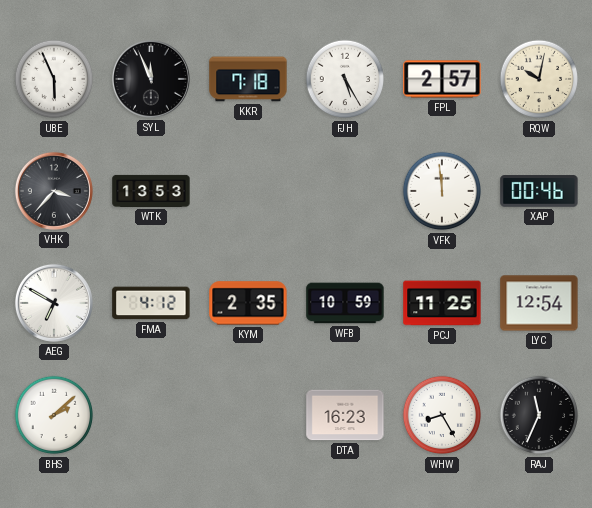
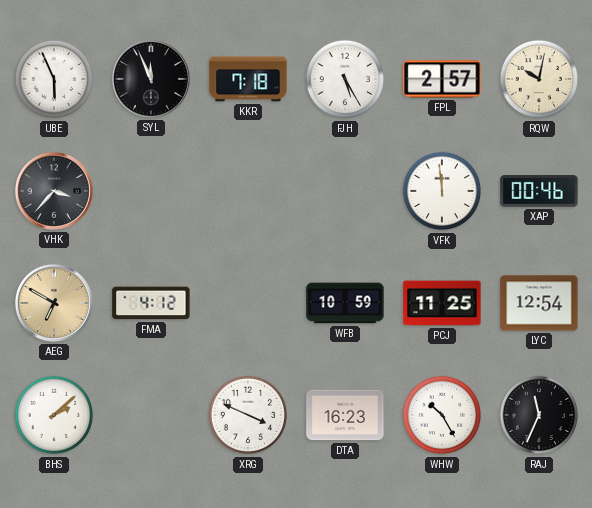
WTK: 13:53 -> none
AEG dial: white -> champagne
KYM: 2:35 -> none
XRG: none -> 3:49
WHW: 8:25 -> 10:25
